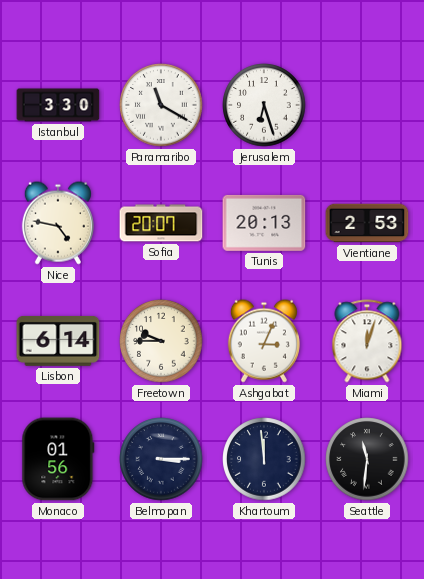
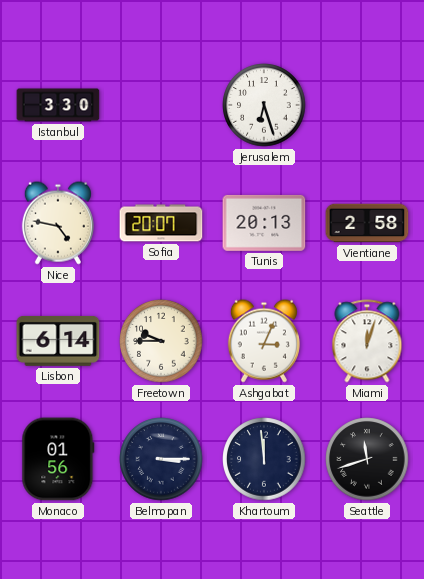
Paramaribo: 11:20 -> none
Vientiane: 2:53 -> 2:58
Seattle: 11:31 -> 11:42
